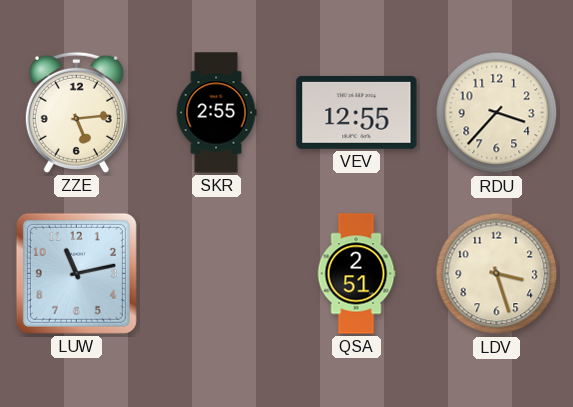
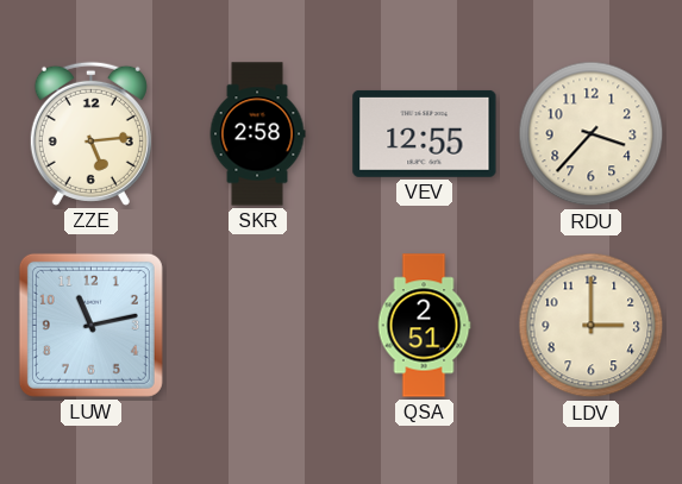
SKR: 2:55 -> 2:58
LDV: 3:27 -> 3:00
